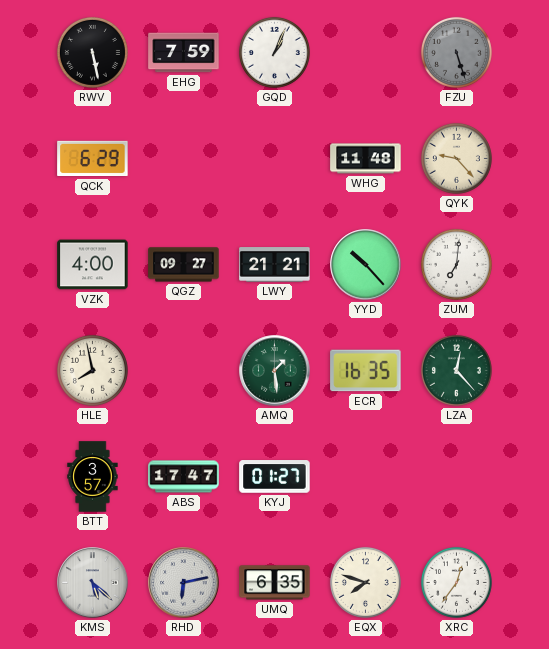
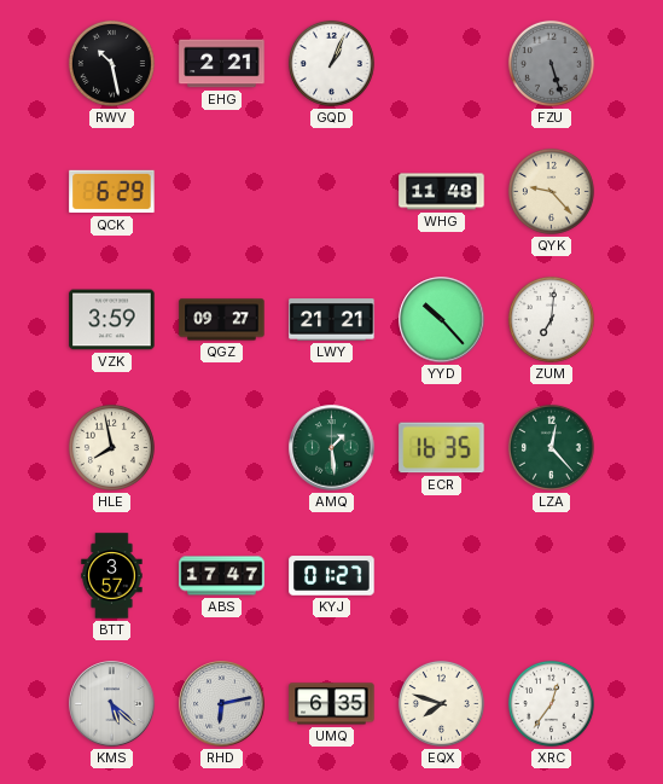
RWV: 5:28 -> 10:28
EHG: 7:59 -> 2:21
VZK: 4:00 -> 3:59
